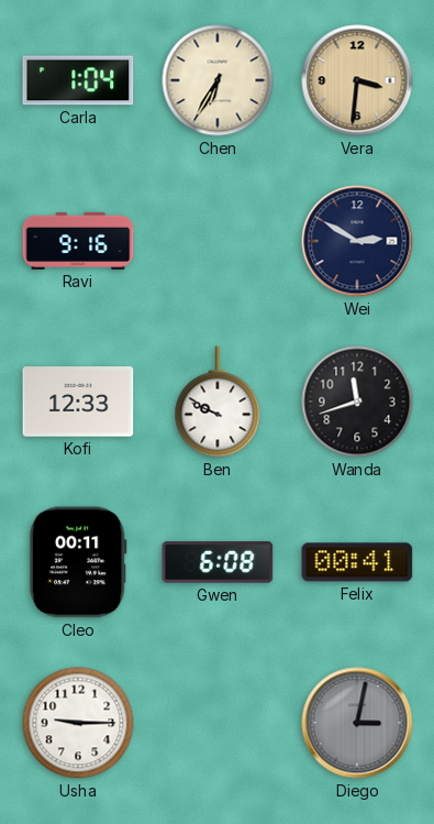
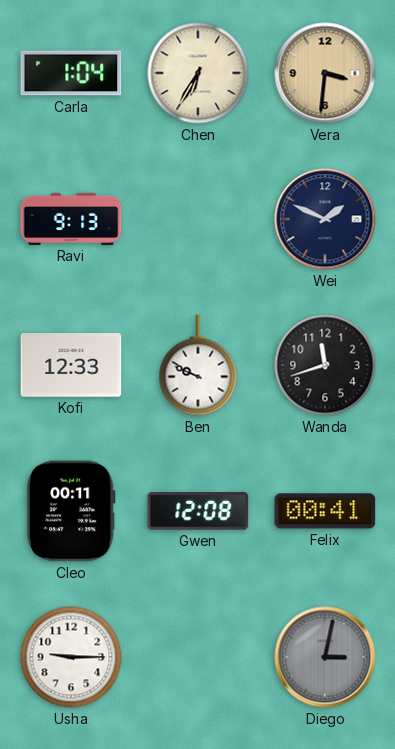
Ravi: 9:16 -> 9:13
Wei: 2:50 -> 1:49
Gwen: 6:08 -> 12:08
